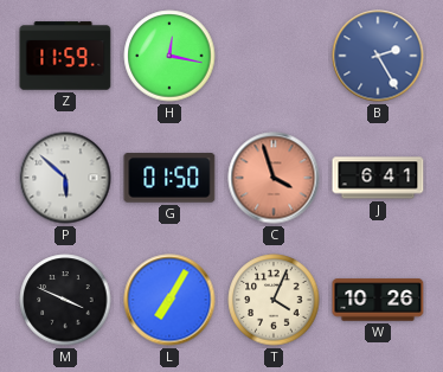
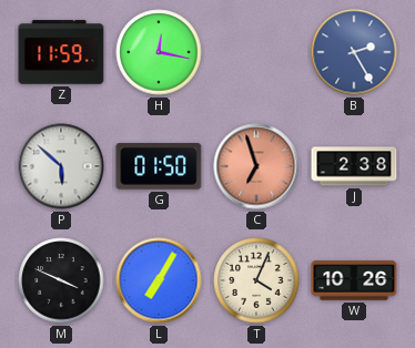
C: 3:57 -> 6:57
J: 6:41 -> 2:38
